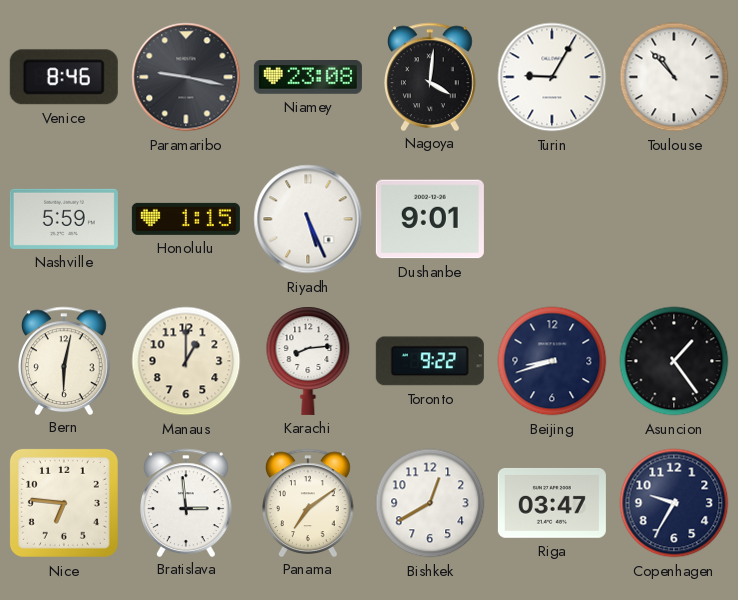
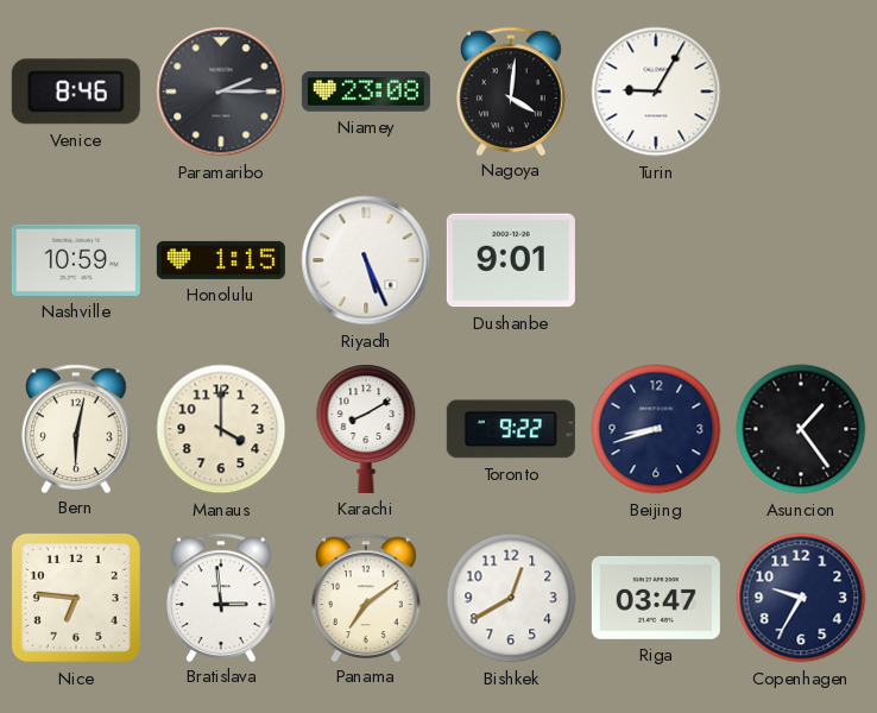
Paramaribo: 9:17 -> 2:15
Toulouse: 10:53 -> none
Nashville: 5:59 -> 10:59
Manaus: 1:00 -> 4:00
Karachi: 8:14 -> 8:10
